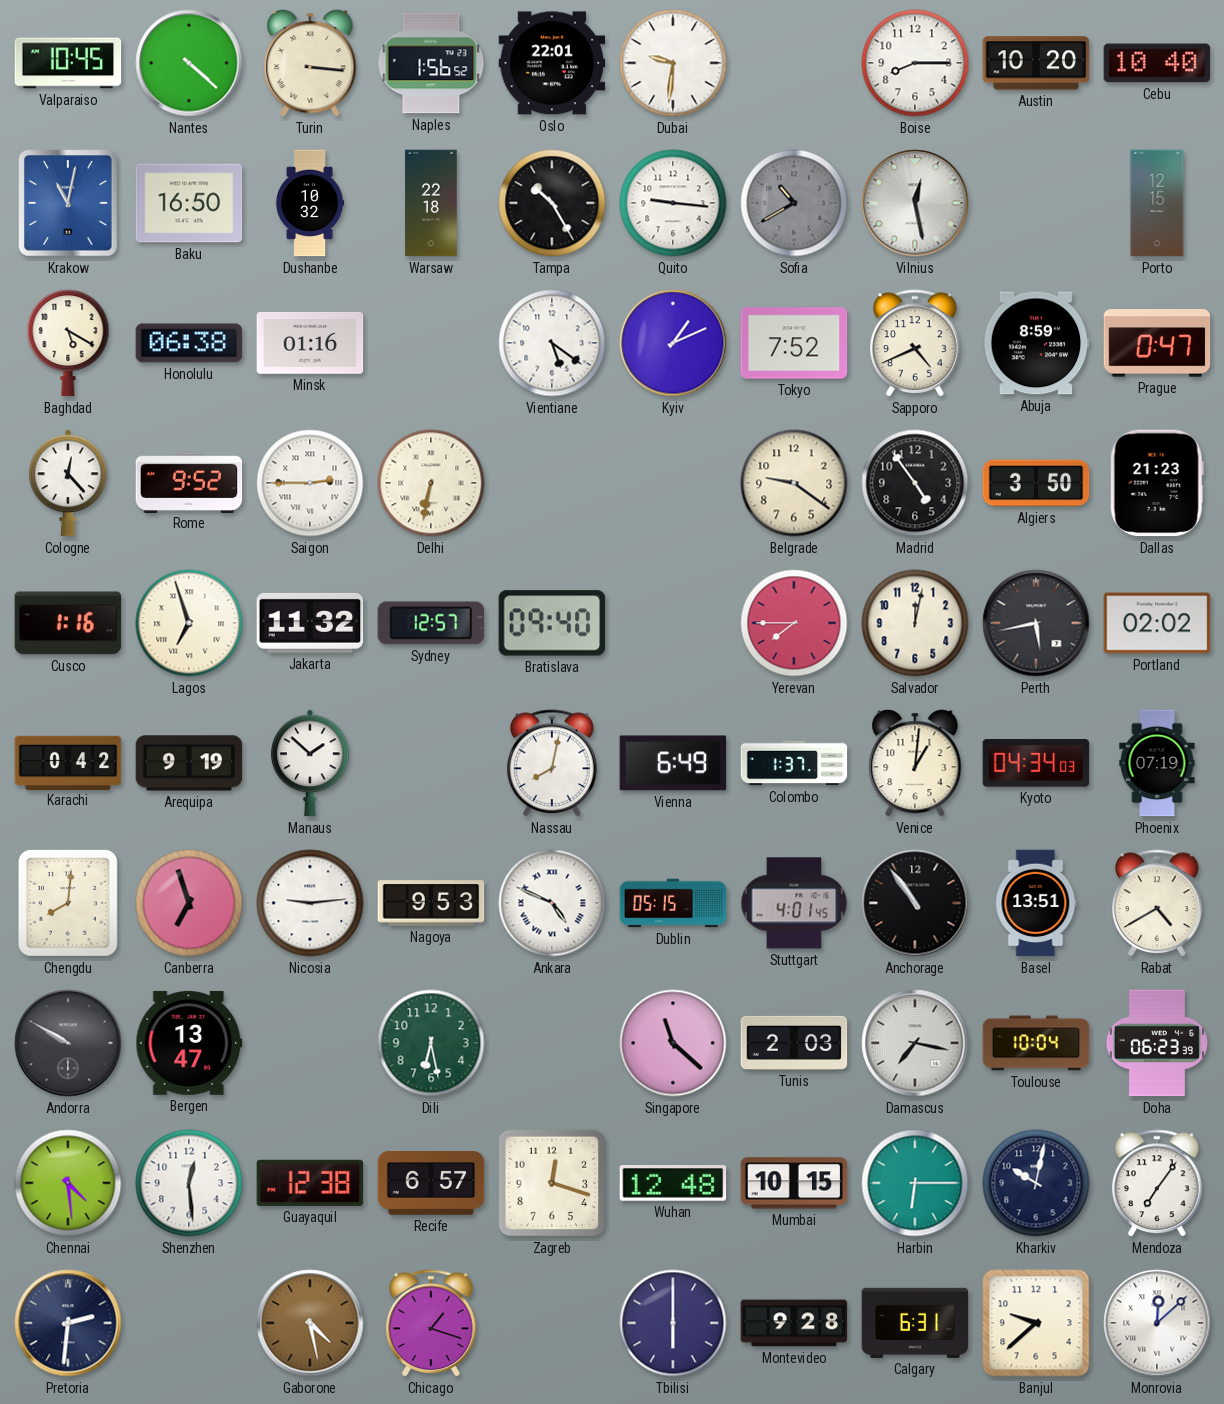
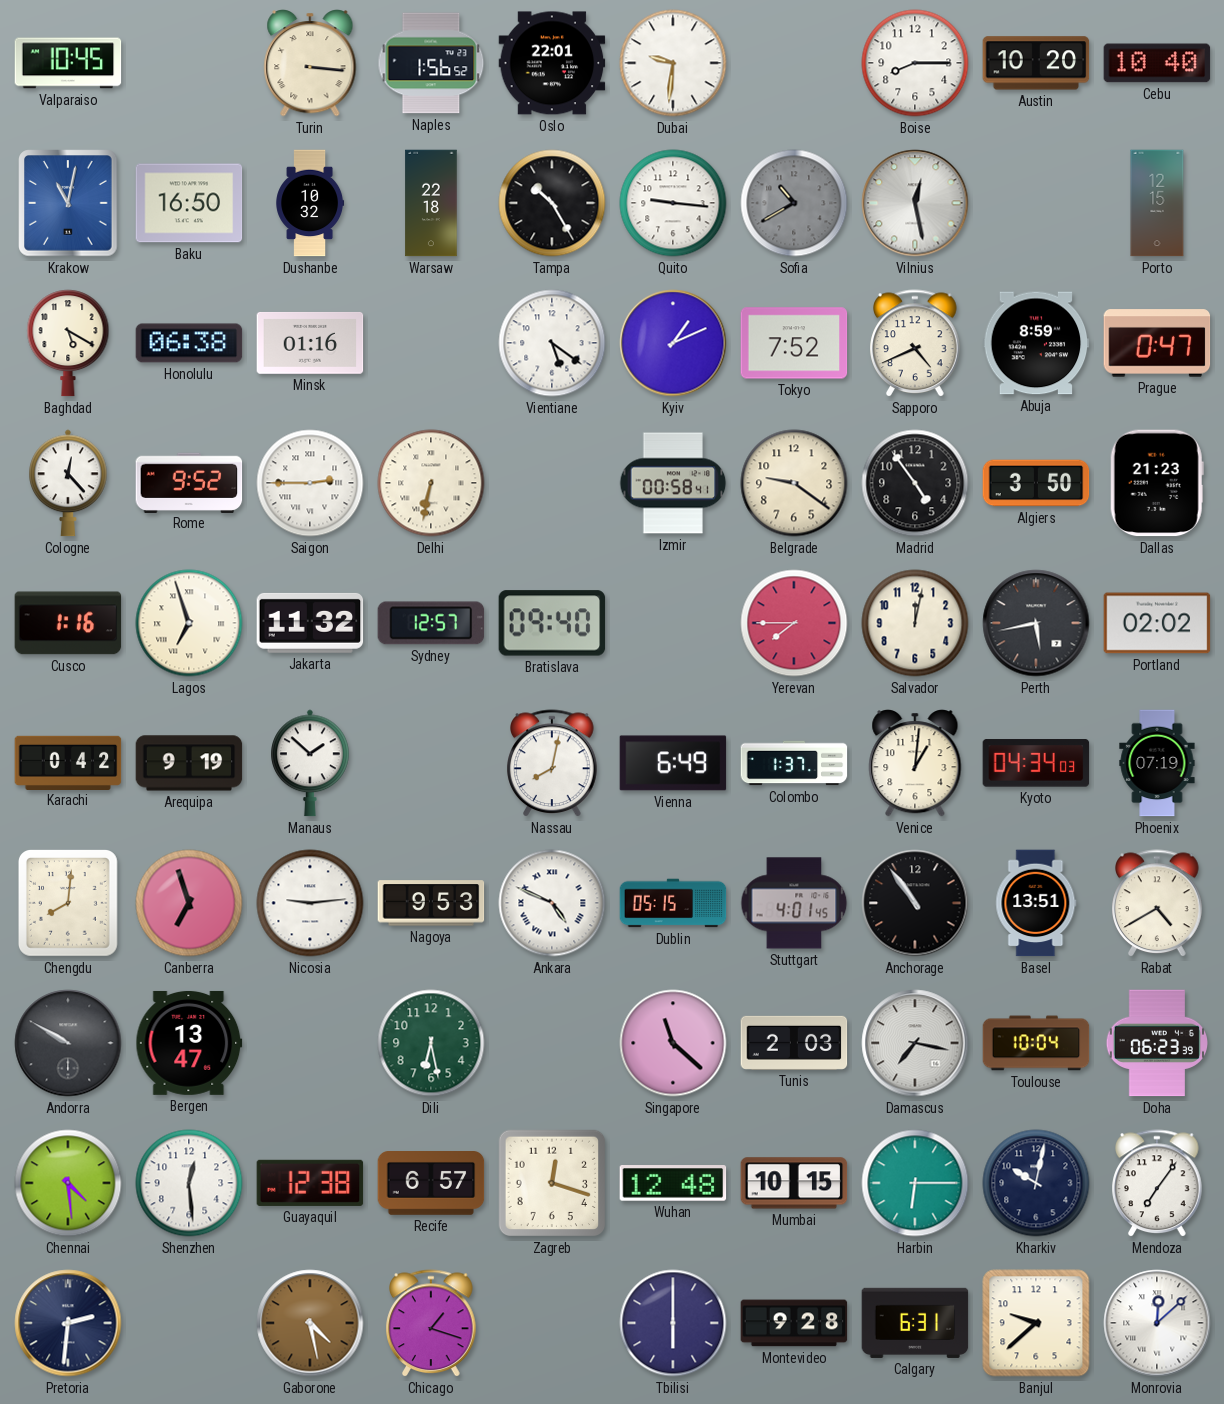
Nantes: 4:22 -> none
Izmir: none -> 00:58
